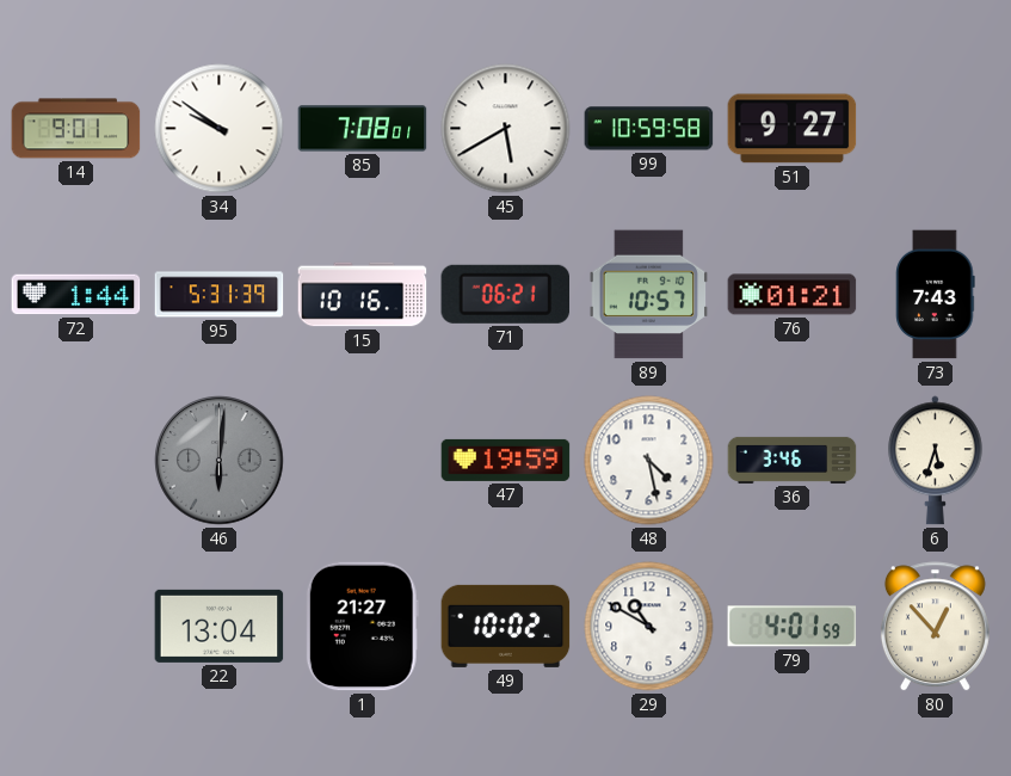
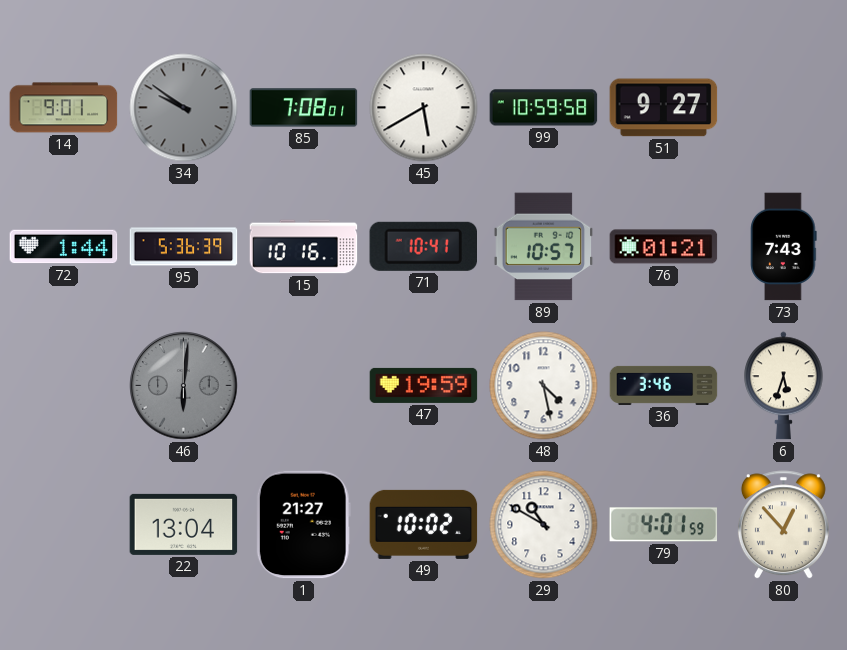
34 dial: white -> grey
95: 5:31 -> 5:36
71: 06:21 -> 10:41
